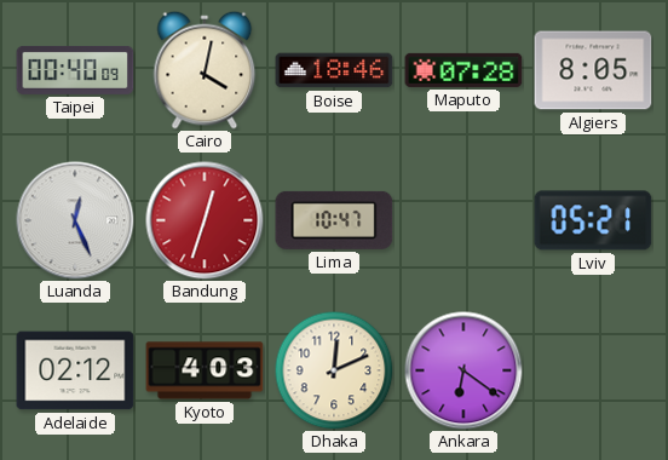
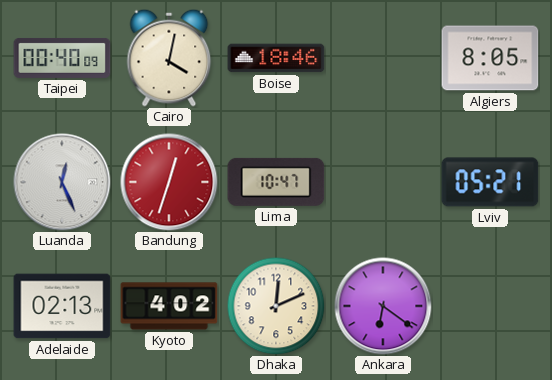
Maputo: 07:28 -> none
Adelaide: 02:12 -> 02:13
Kyoto: 4:03 -> 4:02
